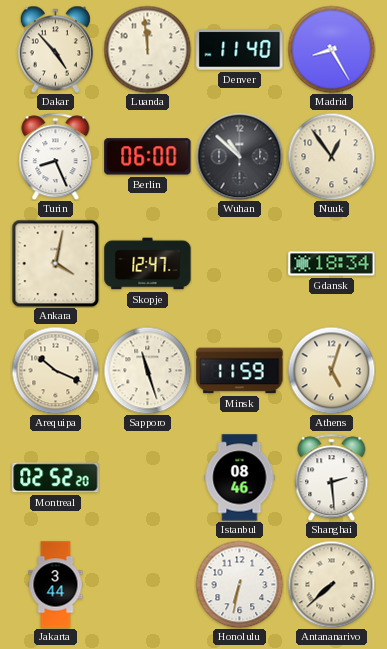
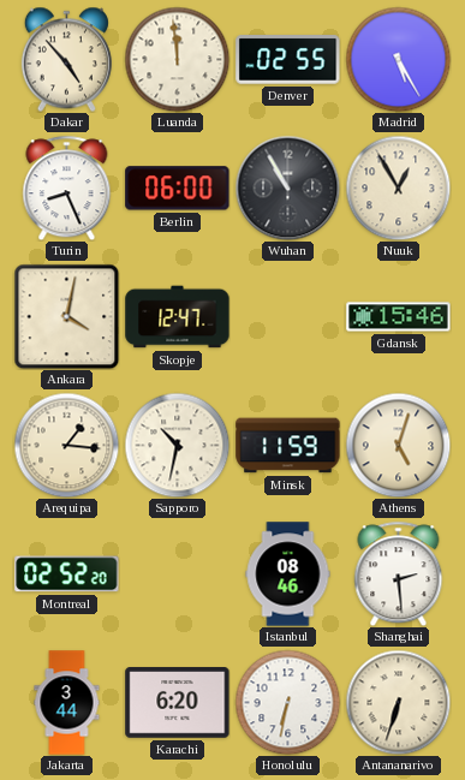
Denver: 11:40 -> 02:55
Madrid: 8:25 -> 5:25
Wuhan: 10:52 -> 10:55
Nuuk: 12:54 -> 12:55
Gdansk: 18:34 -> 15:46
Arequipa: 10:19 -> 1:16
Sapporo: 11:27 -> 10:32
Karachi: none -> 6:20
Antananarivo: 7:38 -> 6:33
